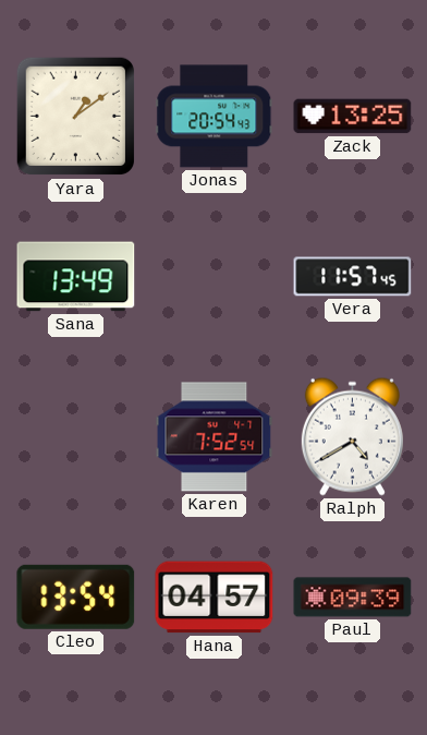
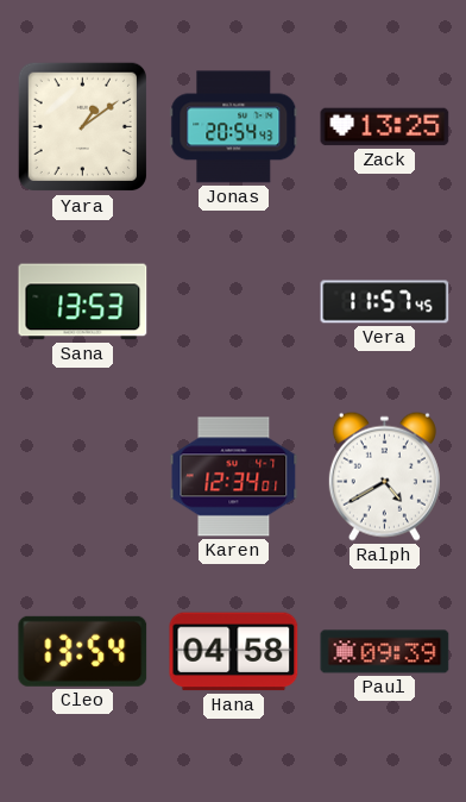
Sana: 13:49 -> 13:53
Karen: 7:52 -> 12:34
Hana: 04:57 -> 04:58
